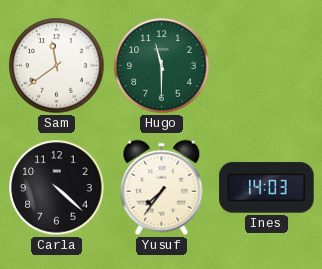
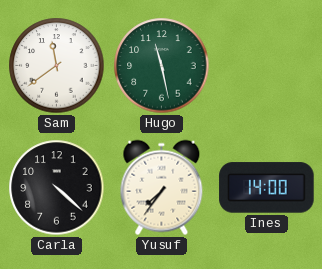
Hugo: 11:30 -> 11:28
Ines: 14:03 -> 14:00
